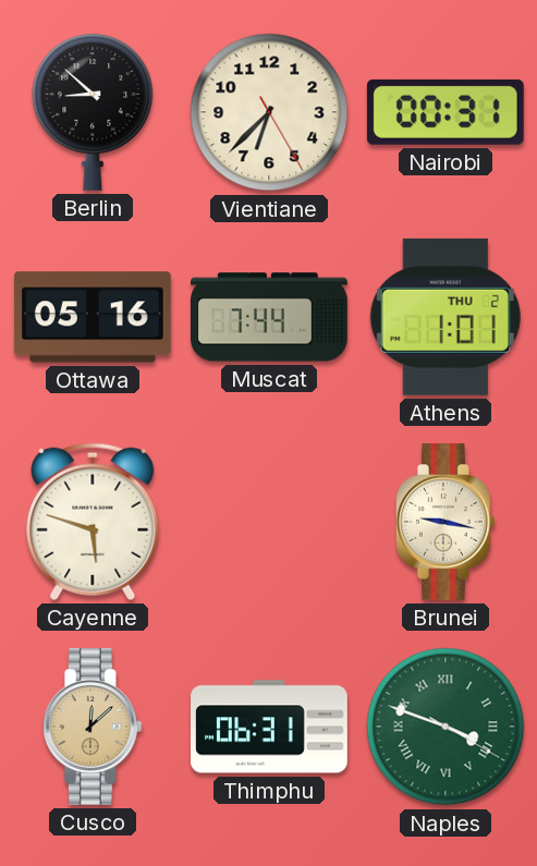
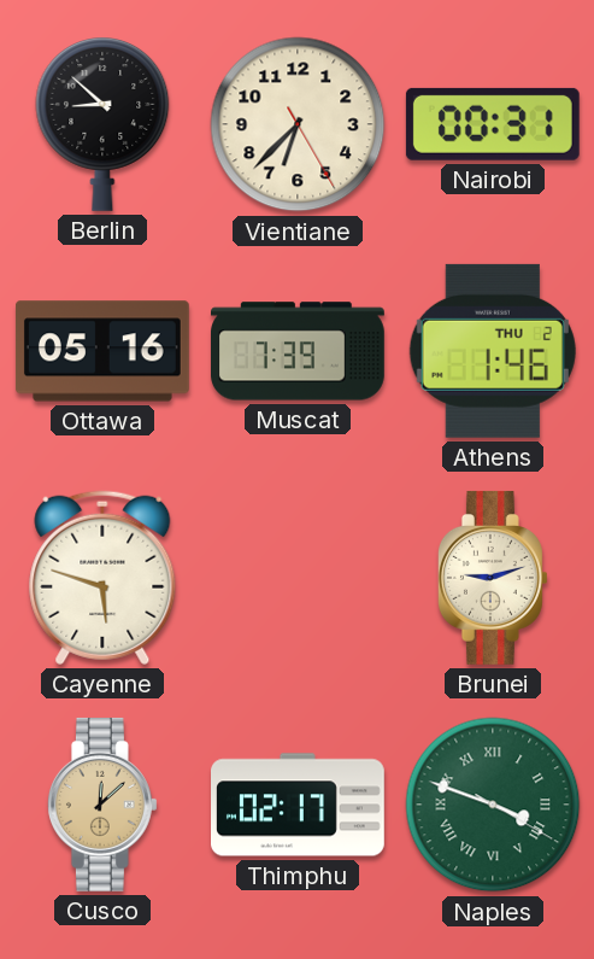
Muscat: 7:44 -> 7:39
Athens: 1:01 -> 1:46
Brunei: 9:17 -> 9:12
Thimphu: 06:31 -> 02:17
